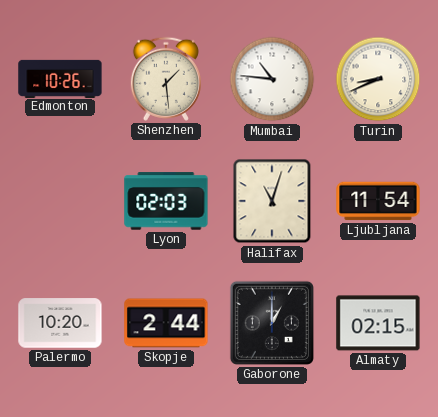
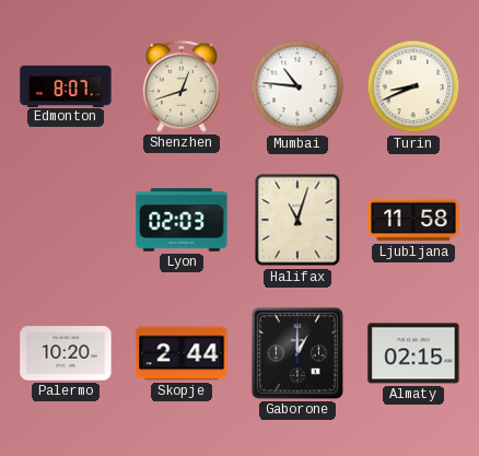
Edmonton: 10:26 -> 8:07
Shenzhen: 1:29 -> 12:42
Ljubljana: 11:54 -> 11:58
